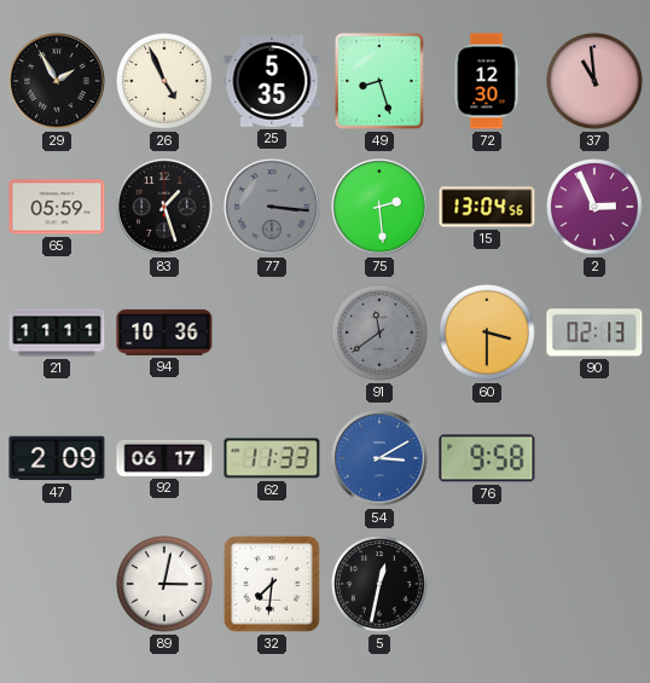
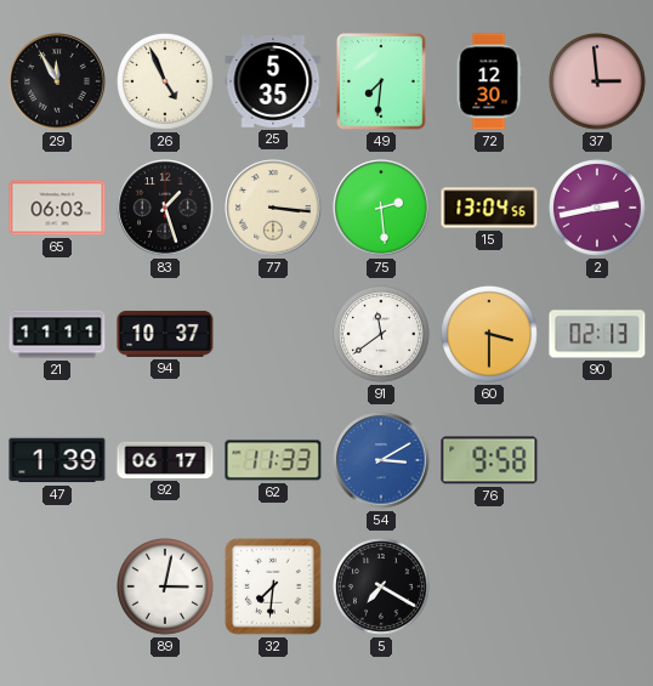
29: 1:55 -> 11:55
49: 8:27 -> 7:31
37: 10:59 -> 2:59
65: 05:59 -> 06:03
77 dial: grey -> cream
2: 2:56 -> 2:43
94: 10:36 -> 10:37
91 dial: grey -> white
47: 2:09 -> 1:39
5: 12:32 -> 7:20
